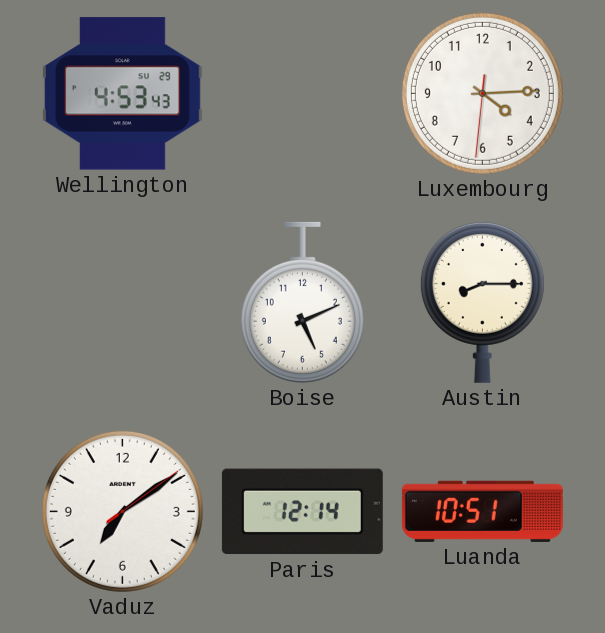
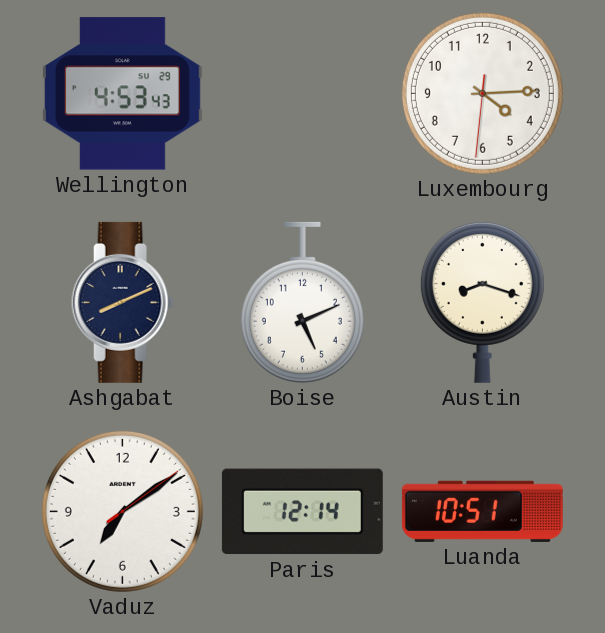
Ashgabat: none -> 8:11
Austin: 8:15 -> 8:18
